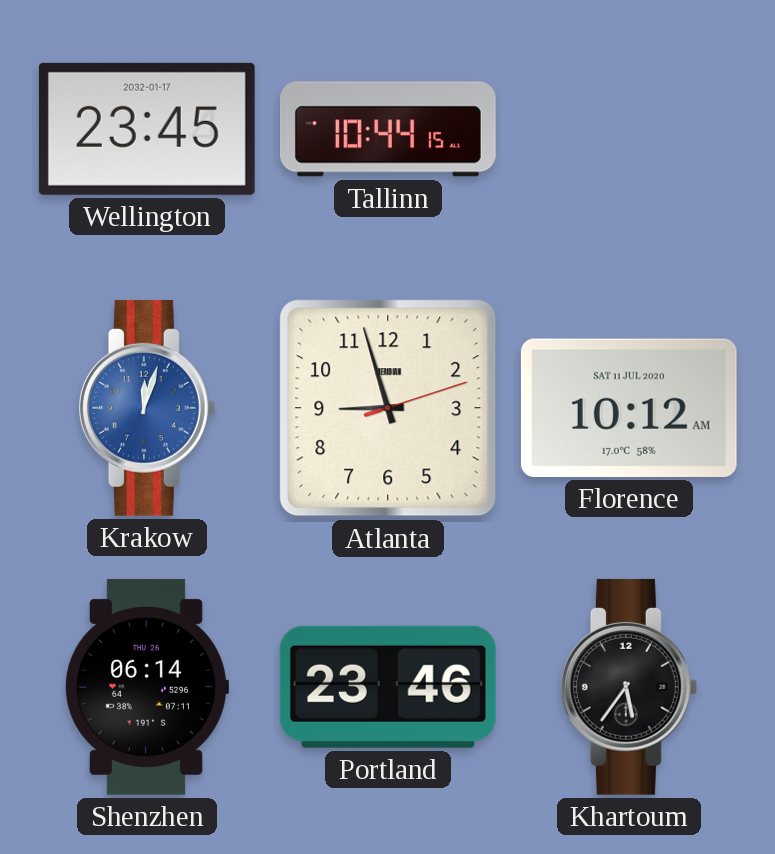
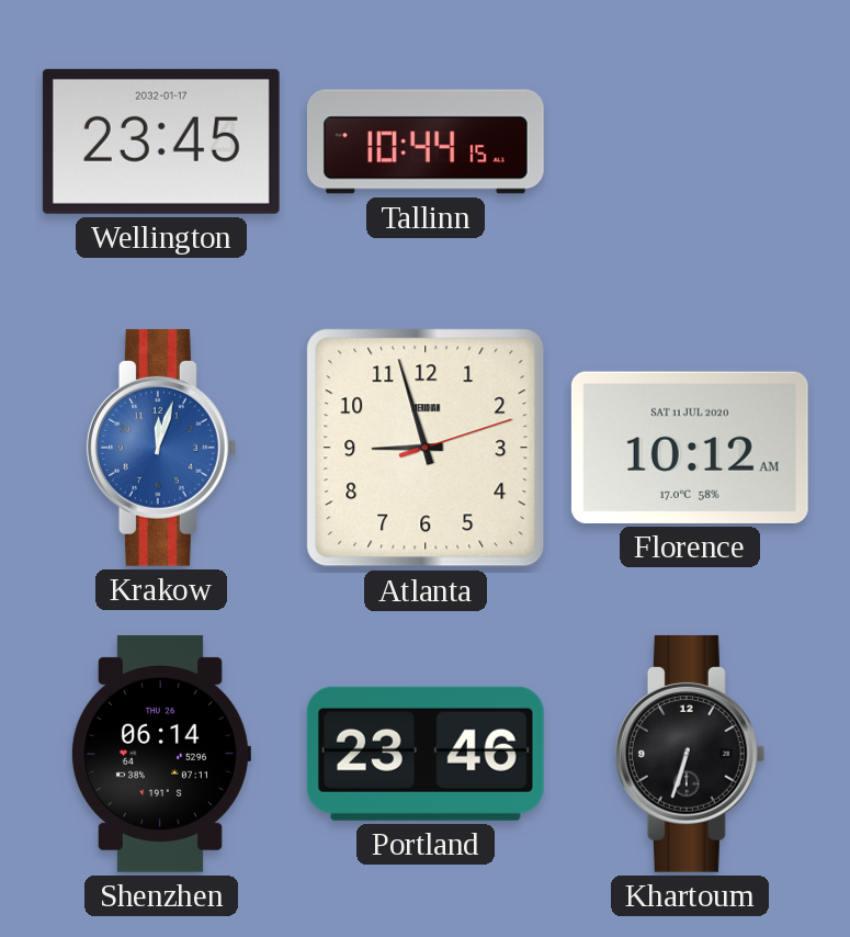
Khartoum: 5:36 -> 6:33
